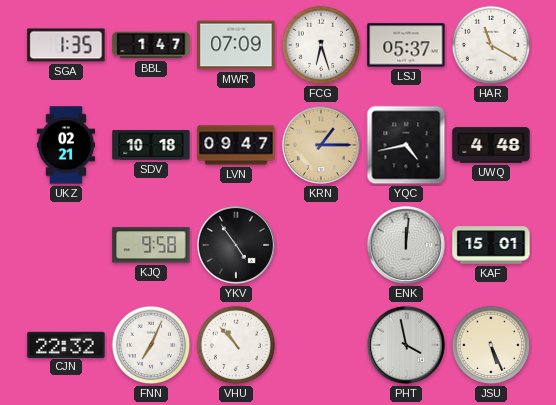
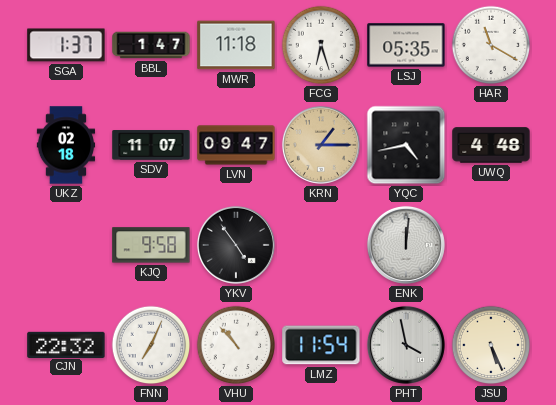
SGA: 1:35 -> 1:37
MWR: 07:09 -> 11:18
LSJ: 05:37 -> 05:35
UKZ: 02:21 -> 02:18
SDV: 10:18 -> 11:07
KAF: 15:01 -> none
LMZ: none -> 11:54
